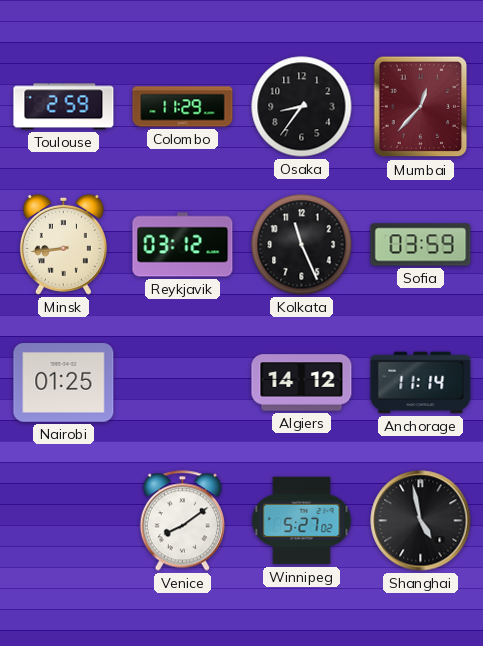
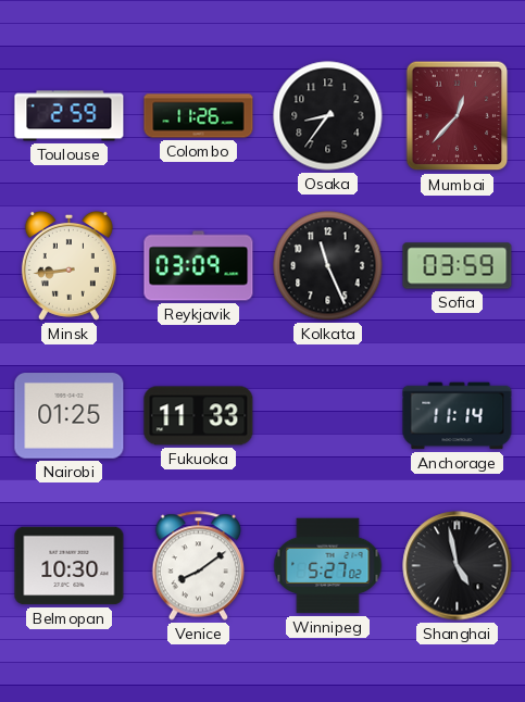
Colombo: 11:29 -> 11:26
Reykjavik: 03:12 -> 03:09
Fukuoka: none -> 11:33
Algiers: 14:12 -> none
Belmopan: none -> 10:30
